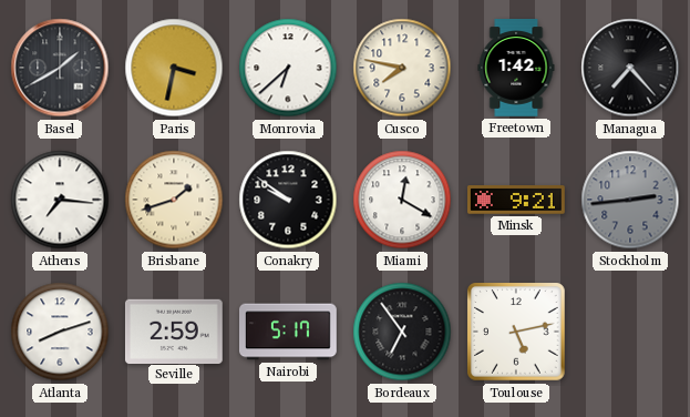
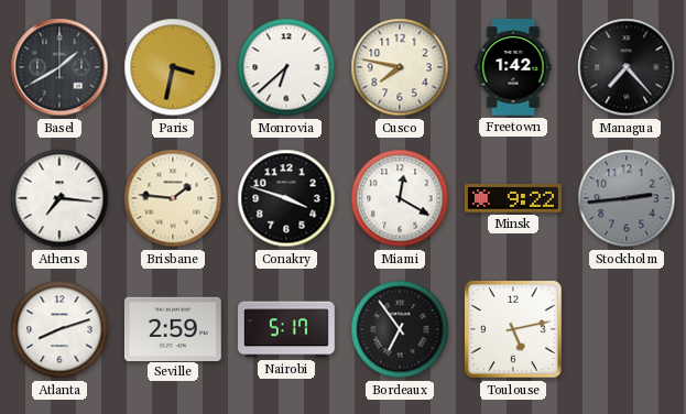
Brisbane: 1:42 -> 1:46
Conakry: 9:51 -> 3:48
Minsk: 9:21 -> 9:22
